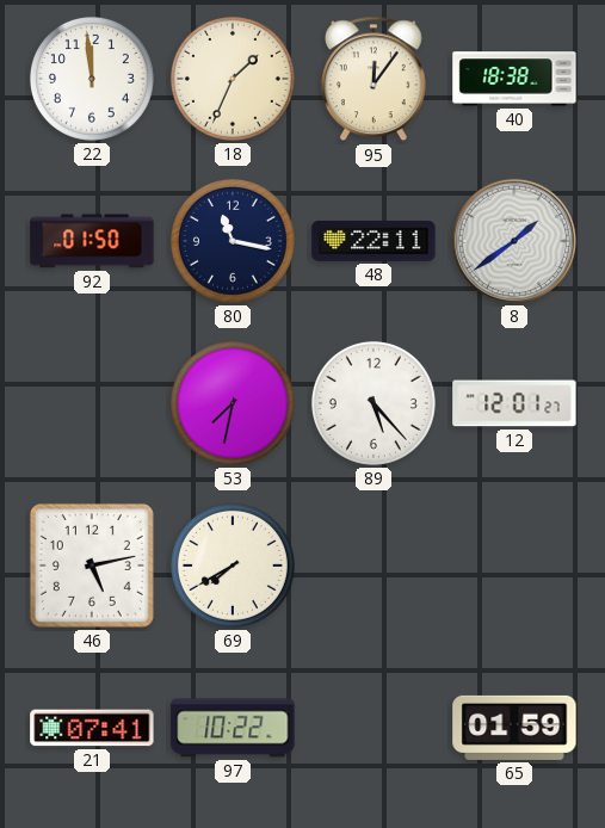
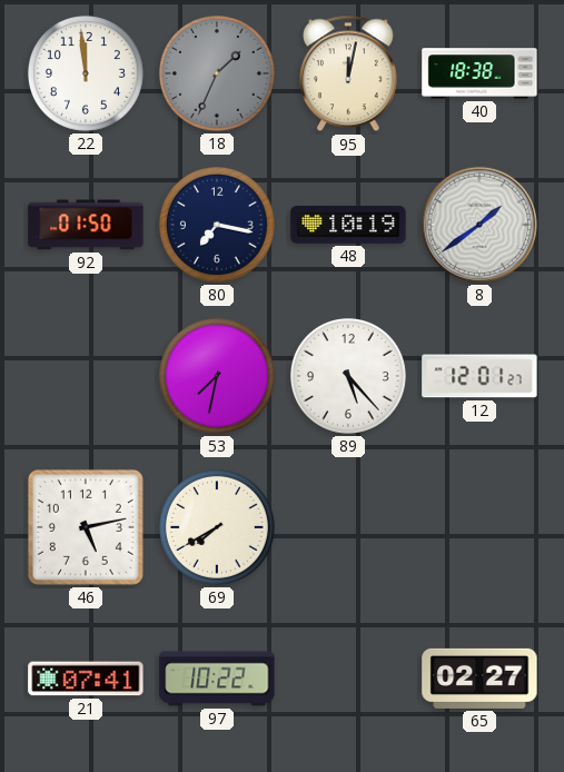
18 dial: cream -> grey
95: 12:06 -> 12:02
80: 11:17 -> 7:17
48: 22:11 -> 10:19
65: 01:59 -> 02:27
